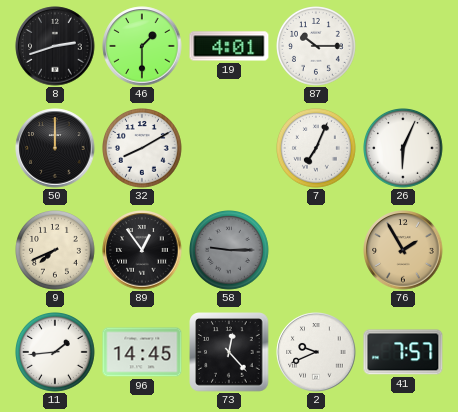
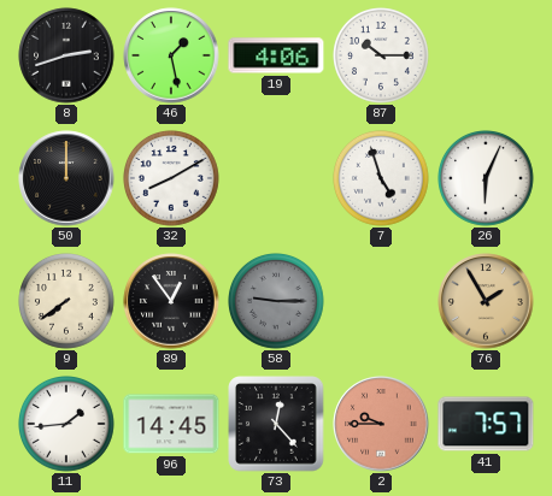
46: 1:30 -> 1:28
19: 4:01 -> 4:06
7: 7:04 -> 4:57
9: 7:41 -> 7:39
2: 9:41 -> 9:45
2 dial: white -> salmon
